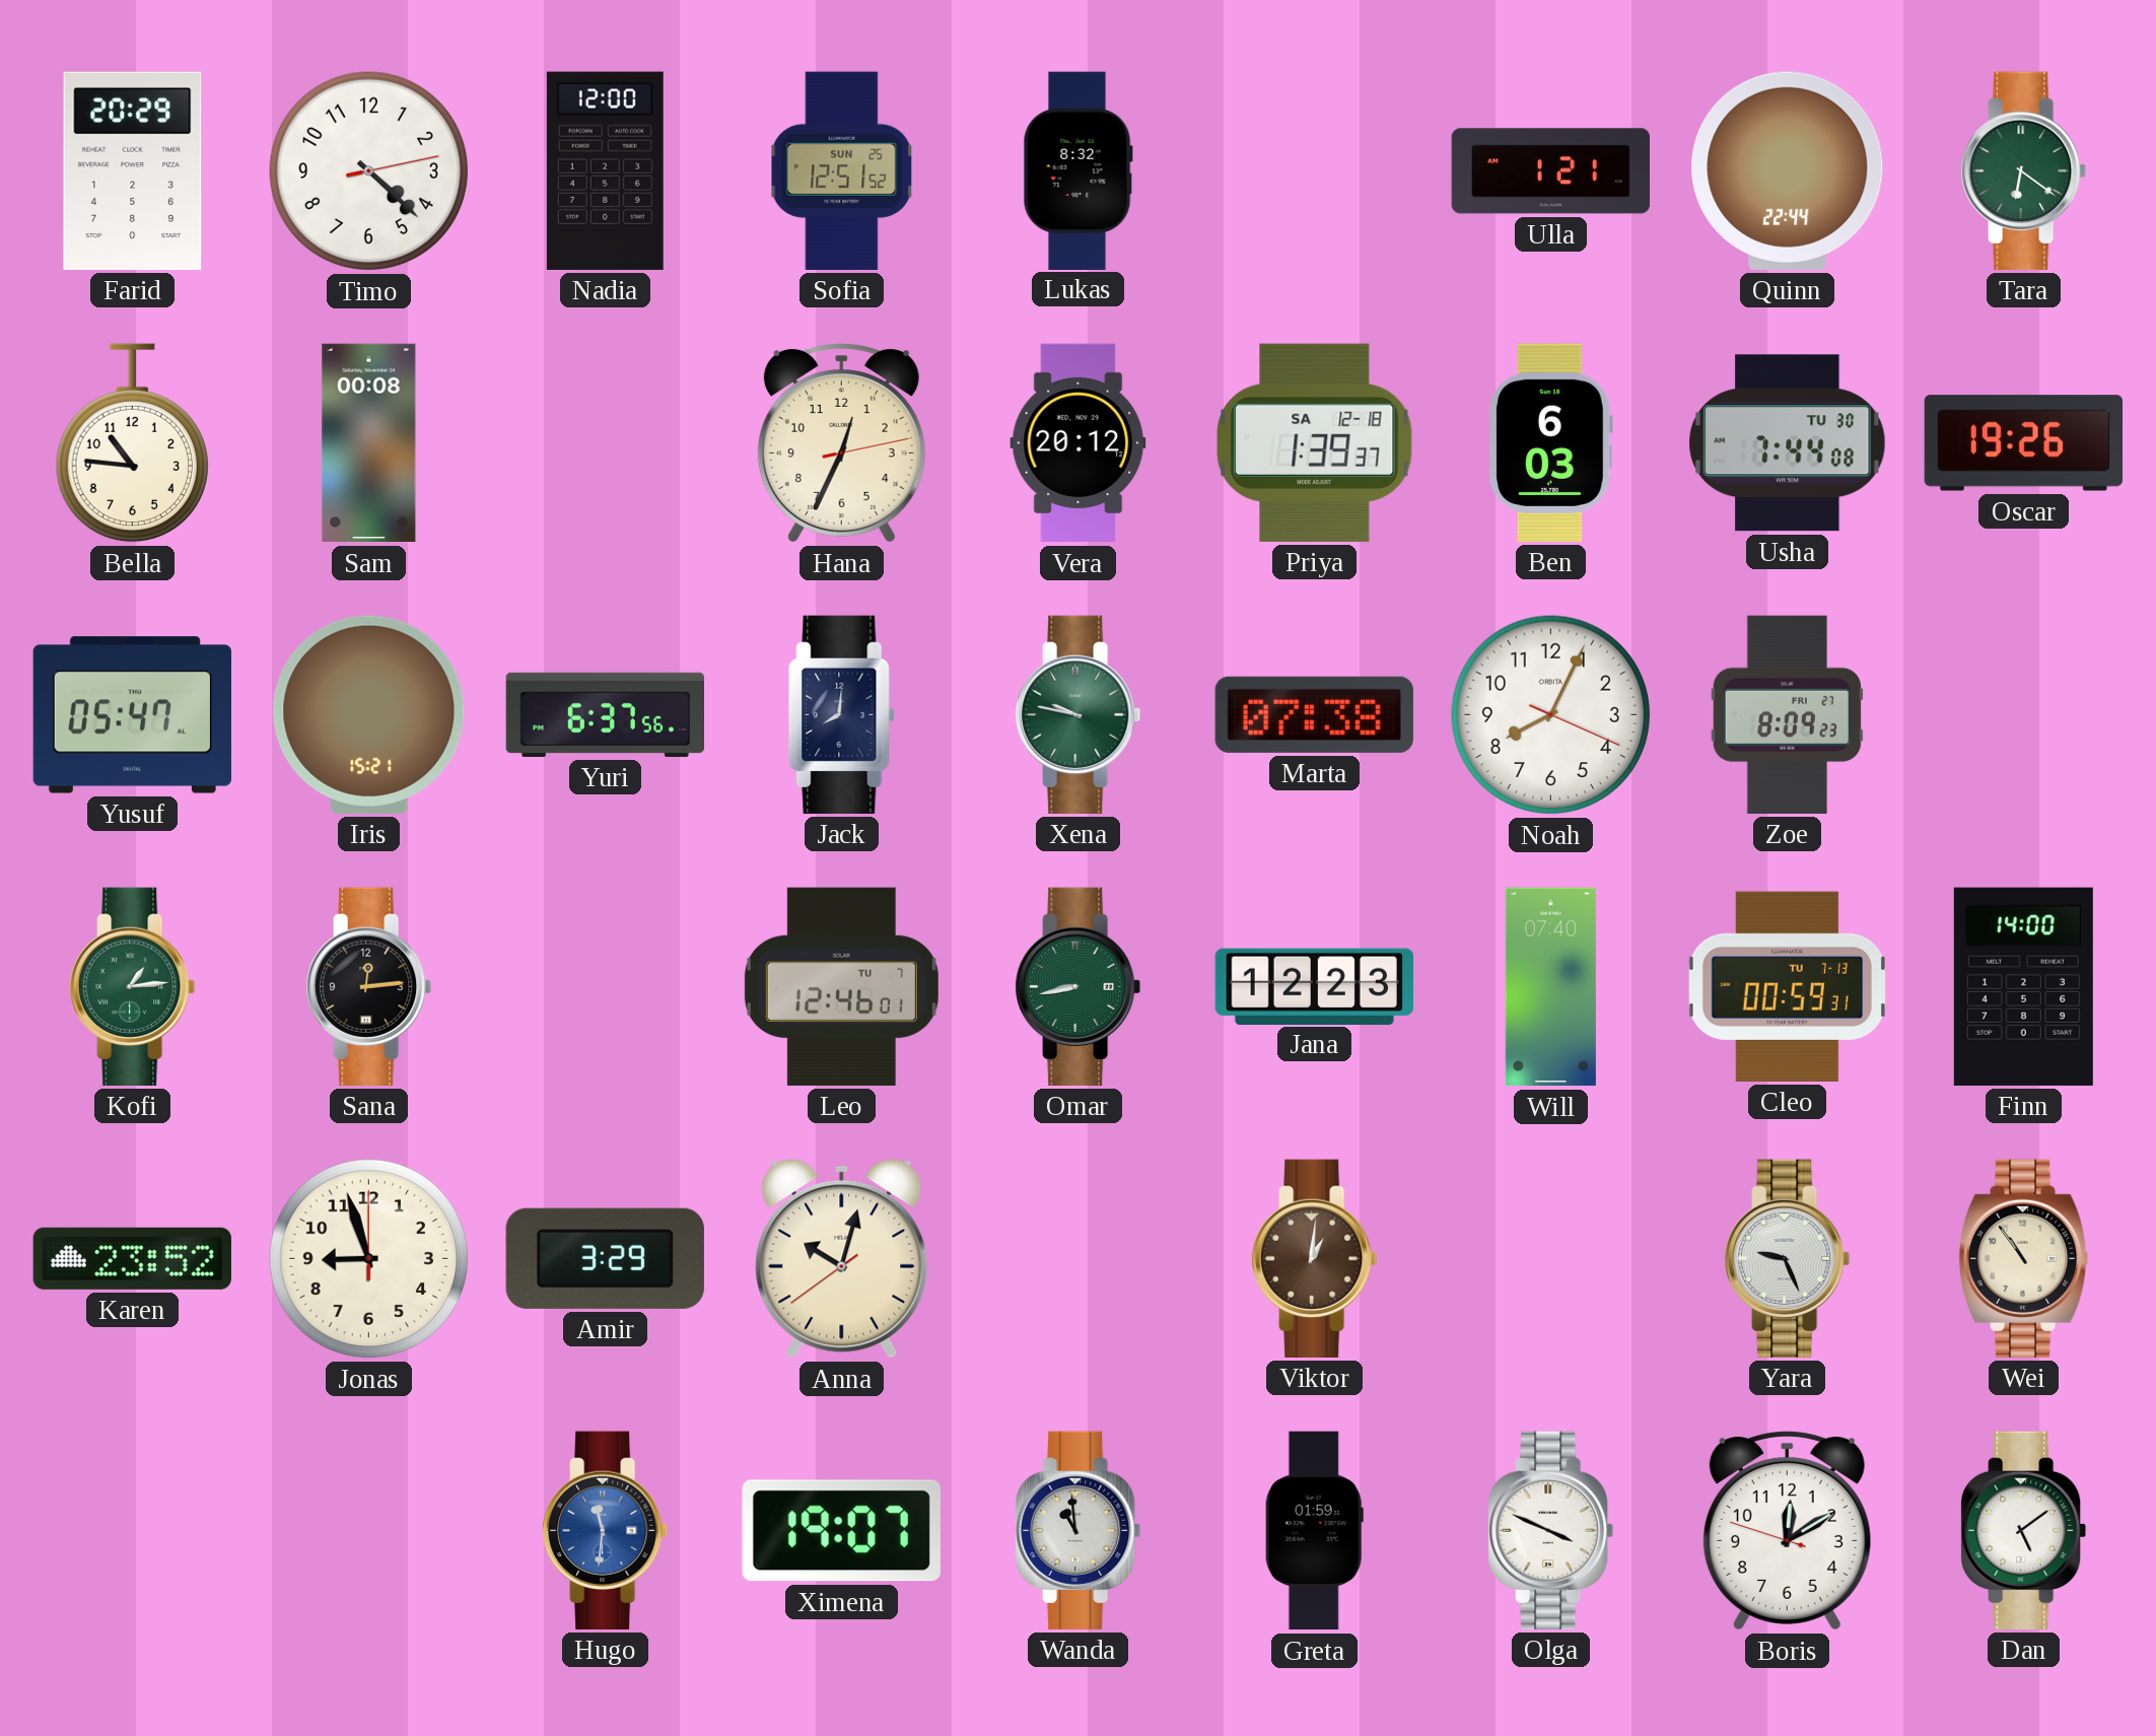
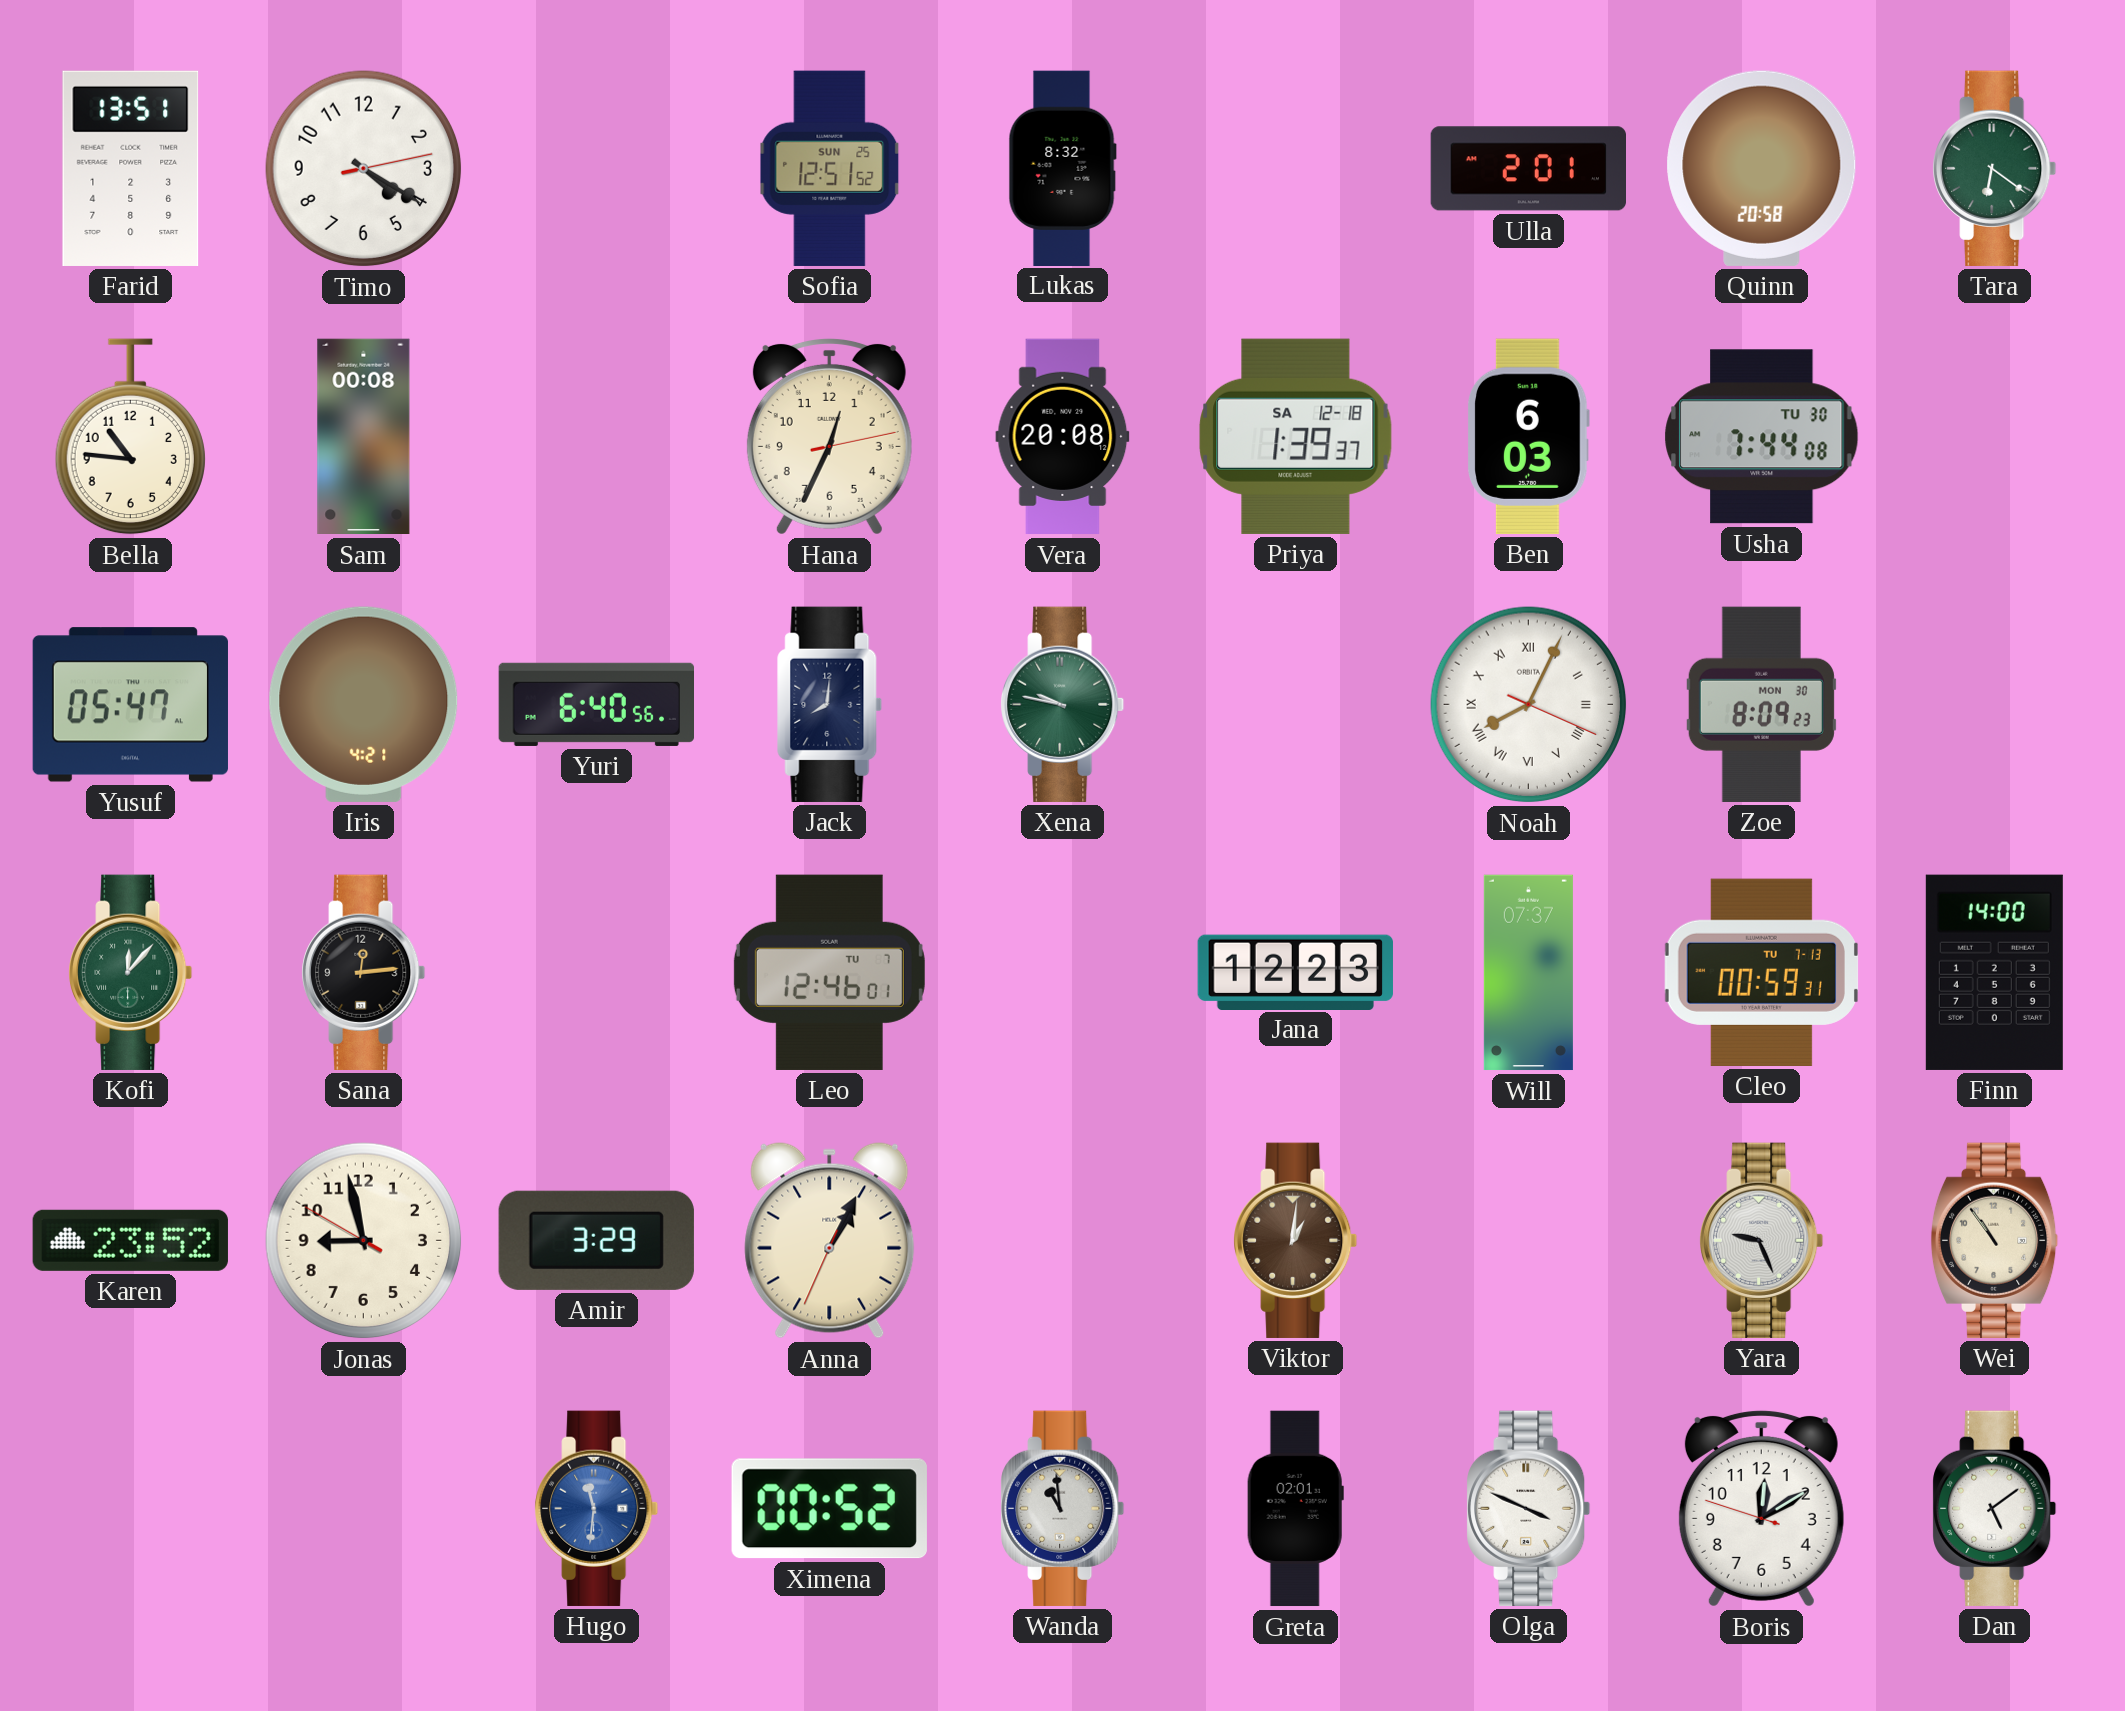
Farid: 20:29 -> 13:51
Timo: 4:22 -> 4:20
Nadia: 12:00 -> none
Ulla: 1:21 -> 2:01
Quinn: 22:44 -> 20:58
Vera: 20:12 -> 20:08
Oscar: 19:26 -> none
Iris: 15:21 -> 4:21
Yuri: 6:37 -> 6:40
Marta: 07:38 -> none
Noah numerals: Arabic -> Roman
Zoe date: FRI 27 -> MON 30
Kofi: 1:14 -> 12:07
Omar: 8:43 -> none
Will: 07:40 -> 07:37
Jonas: 8:57:00 -> 8:57:50
Anna: 10:02 -> 1:04
Ximena: 19:07 -> 00:52
Greta: 01:59 -> 02:01
